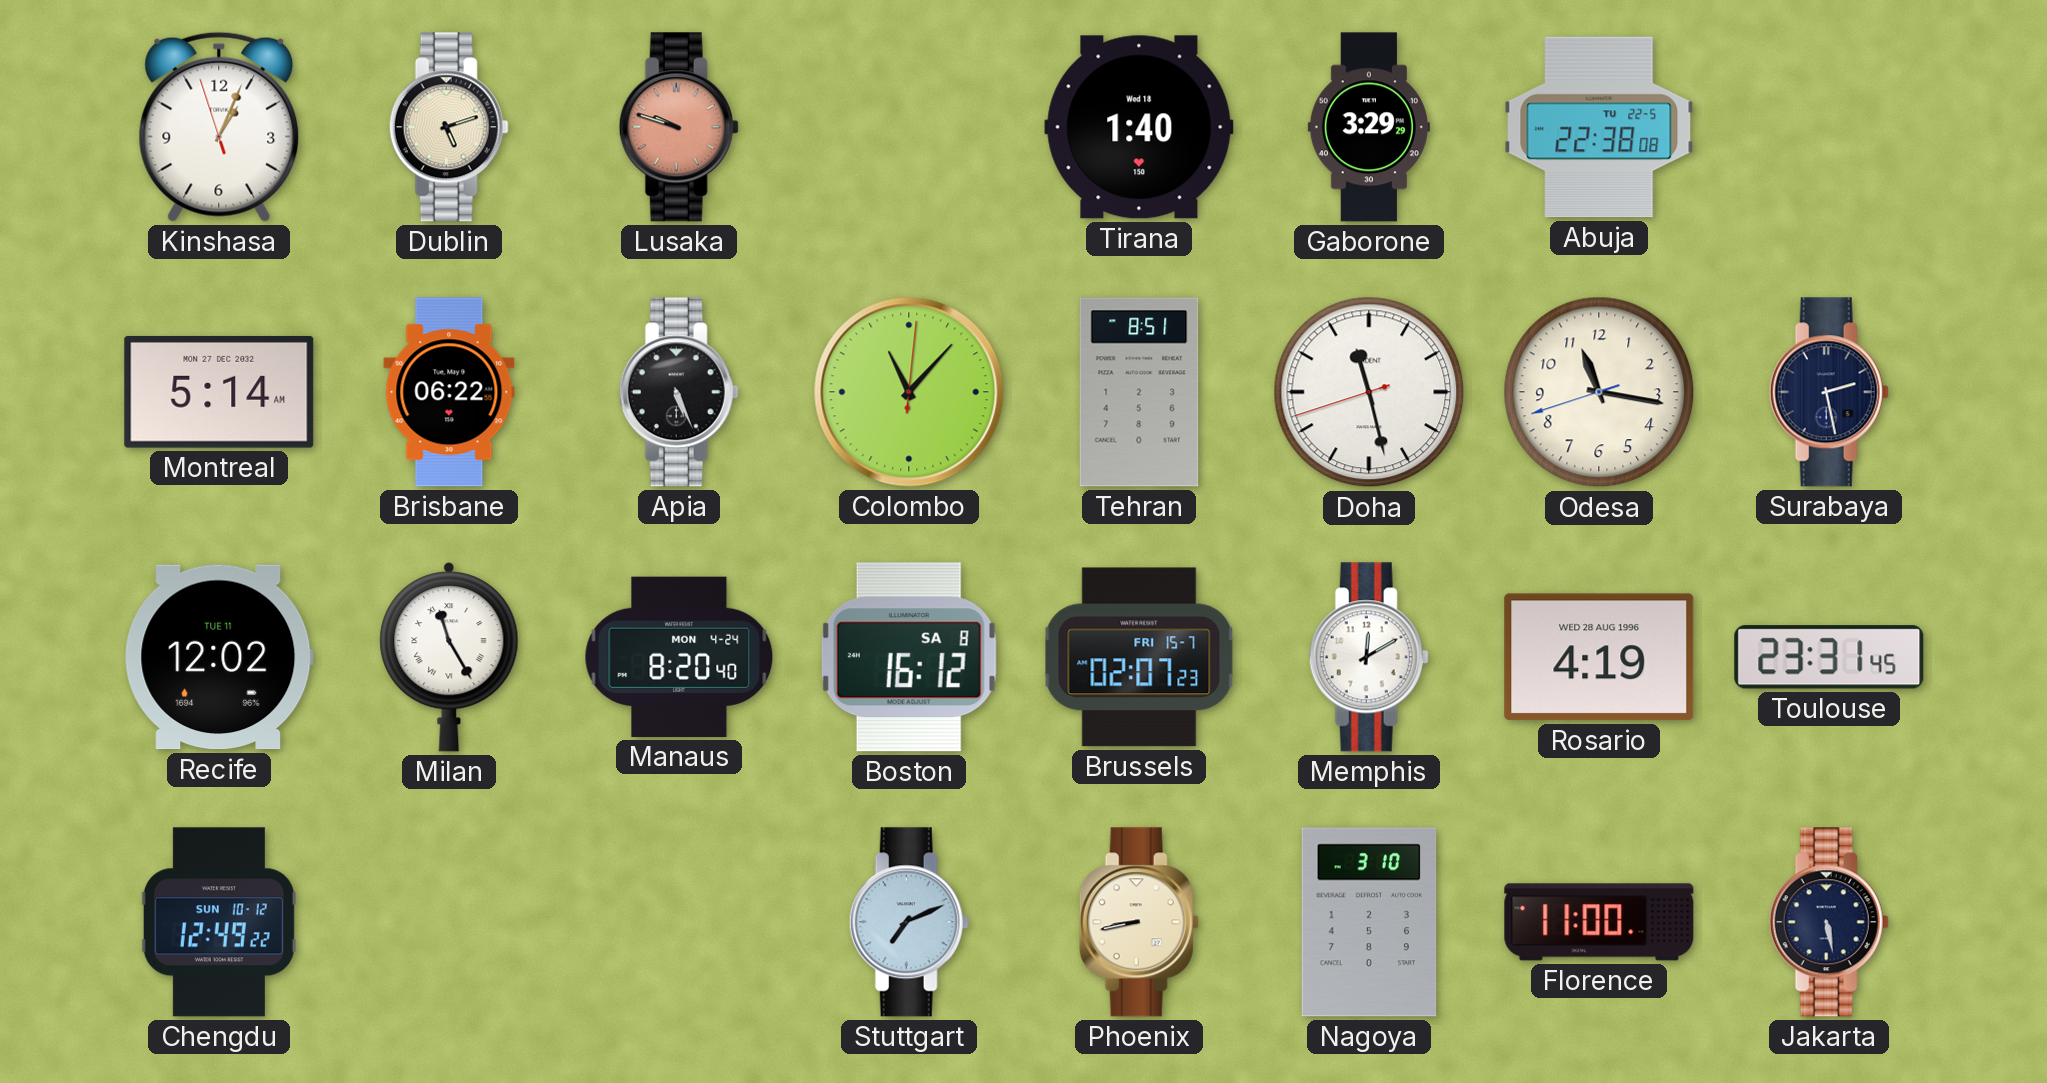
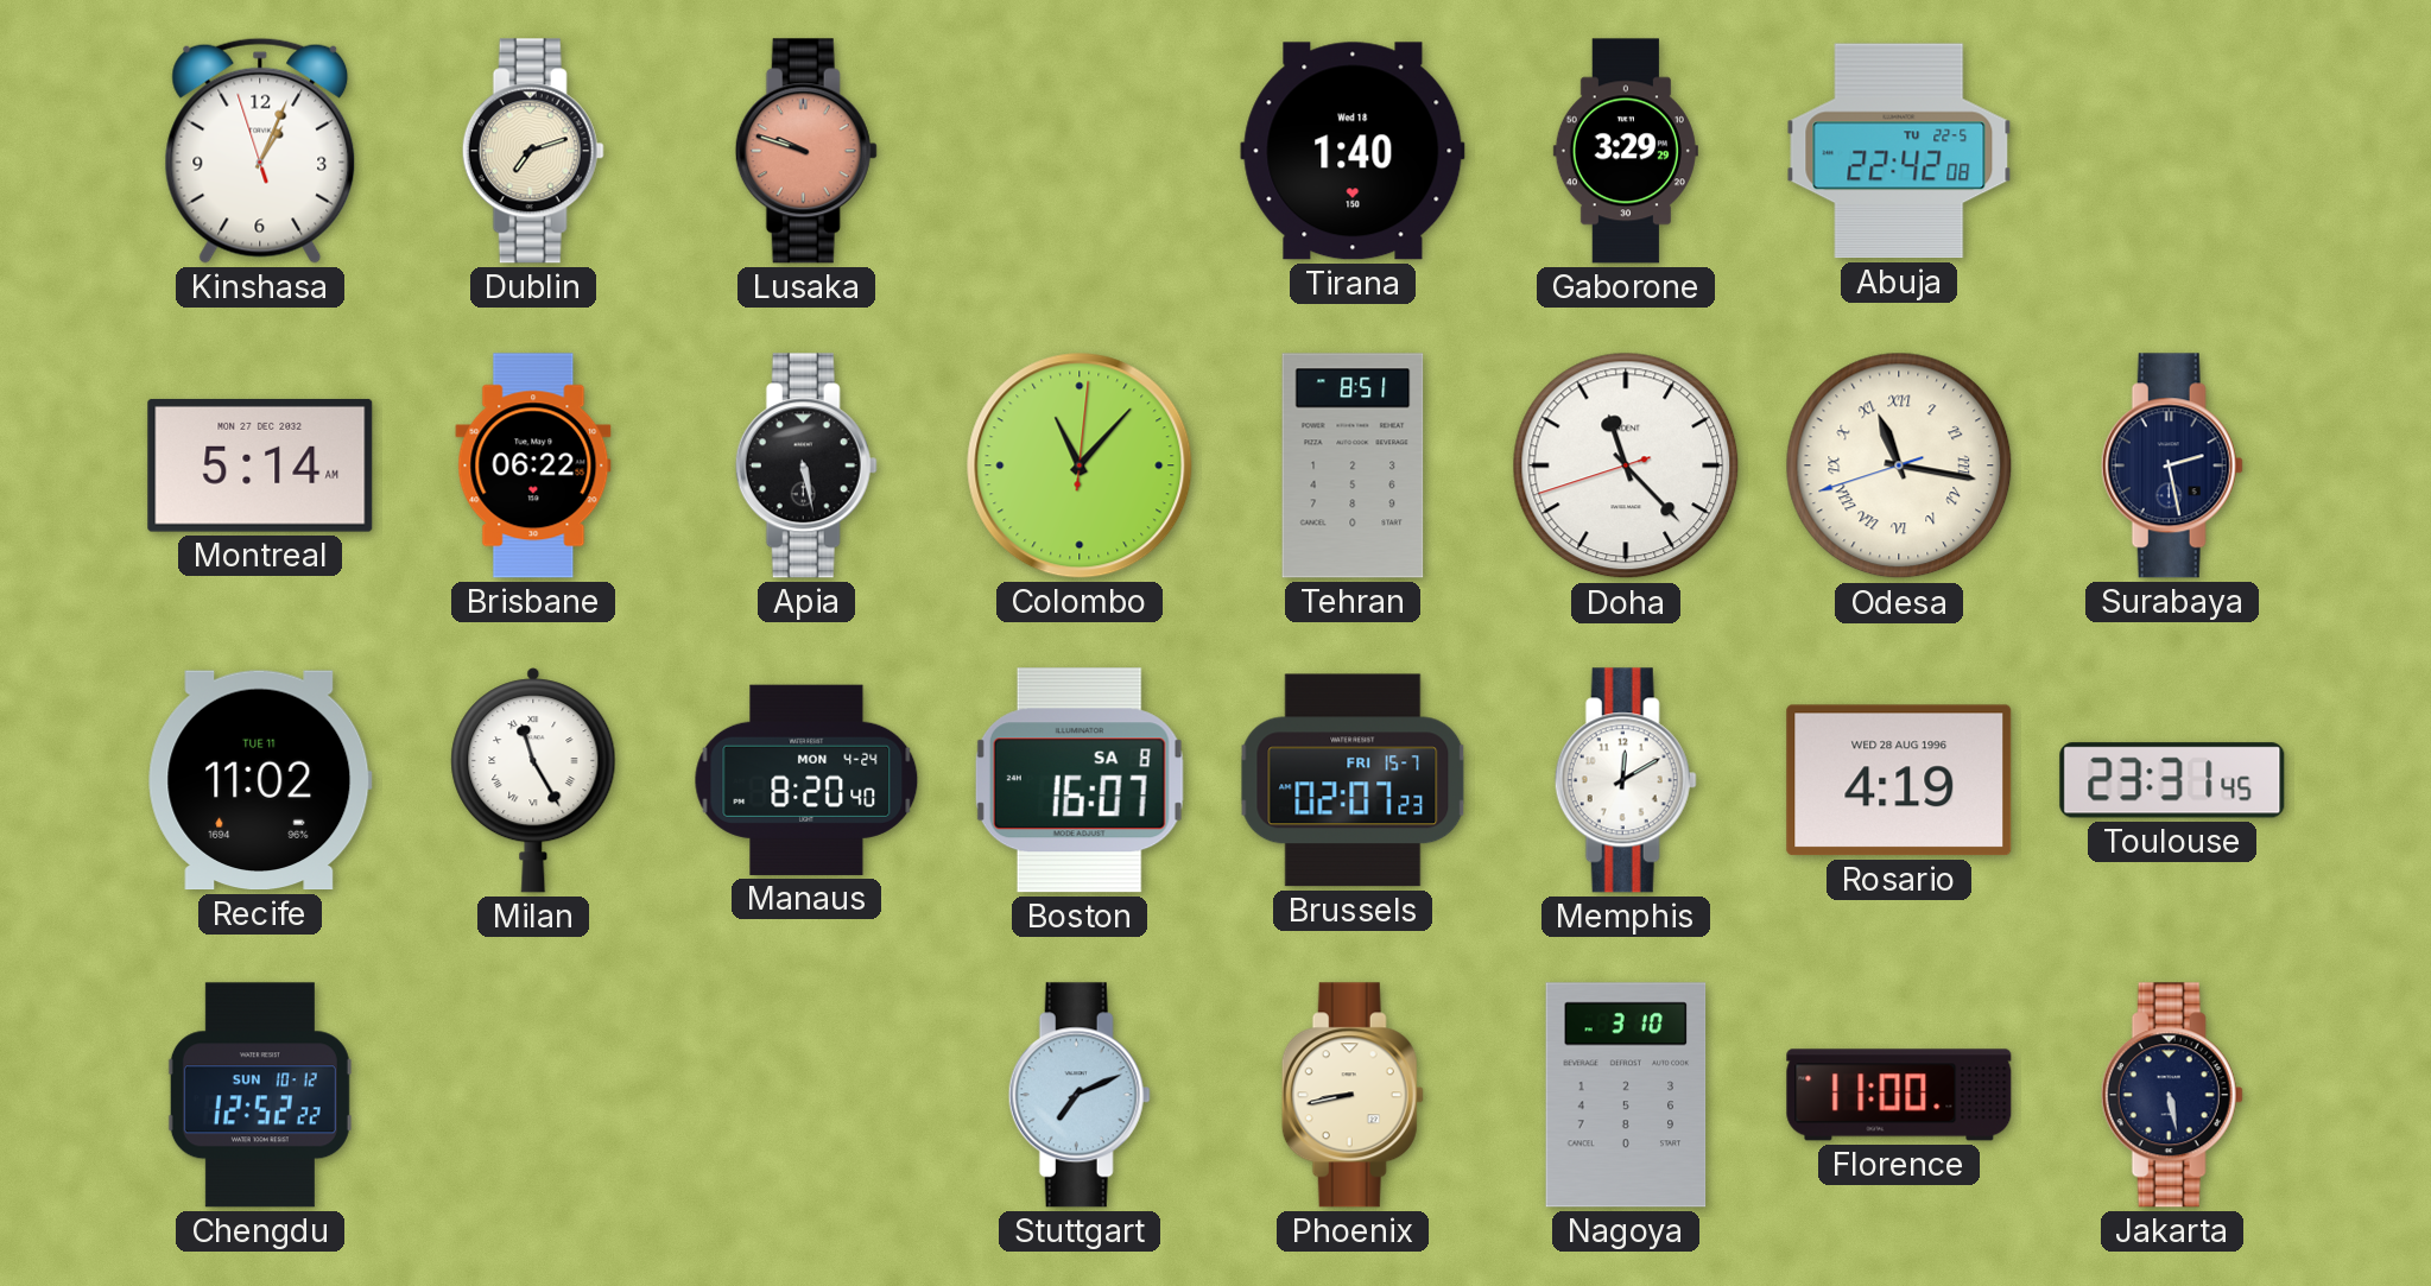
Dublin: 5:12 -> 7:12
Abuja: 22:38 -> 22:42
Apia: 5:26 -> 5:28
Doha: 11:27 -> 11:22
Odesa numerals: Arabic -> Roman
Recife: 12:02 -> 11:02
Boston: 16:12 -> 16:07
Chengdu: 12:49 -> 12:52
